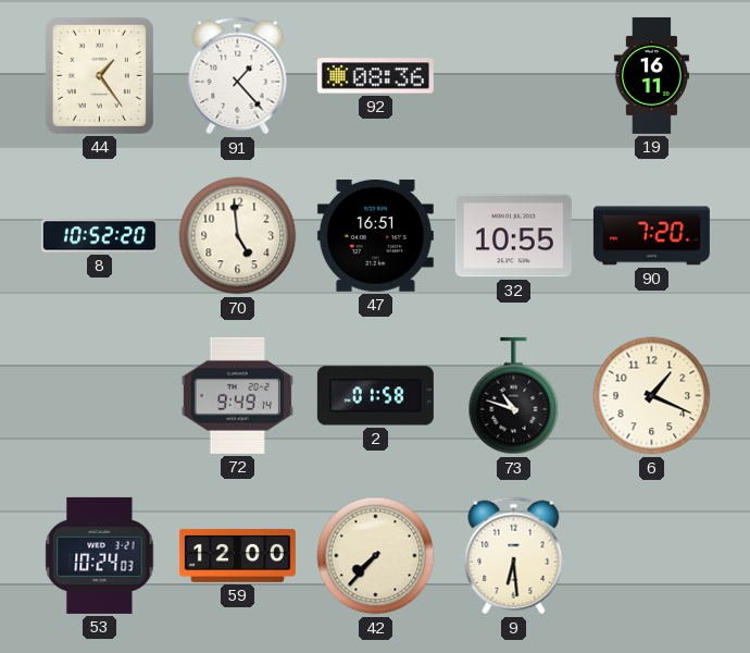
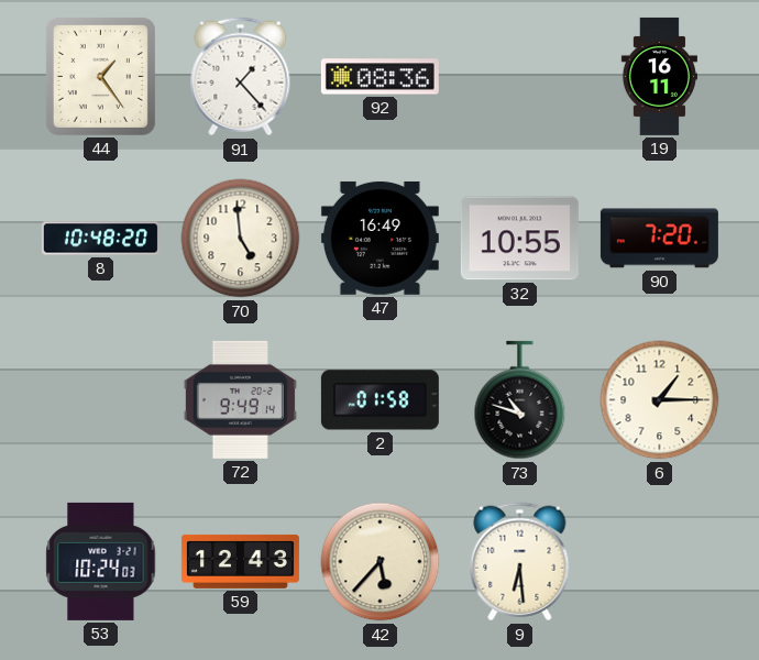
8: 10:52 -> 10:48
47: 16:51 -> 16:49
6: 1:19 -> 1:15
59: 12:00 -> 12:43
42: 7:37 -> 5:37
